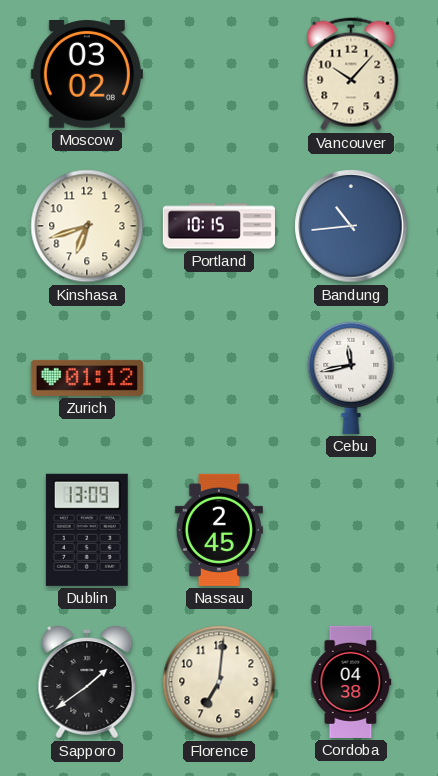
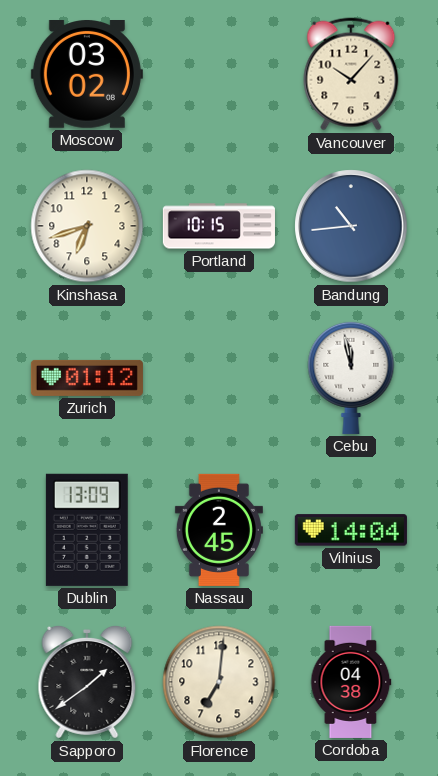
Cebu: 11:43 -> 11:58
Vilnius: none -> 14:04
